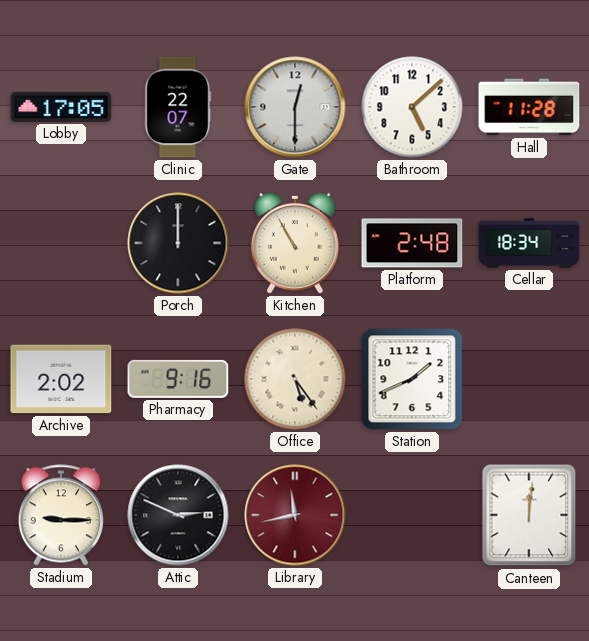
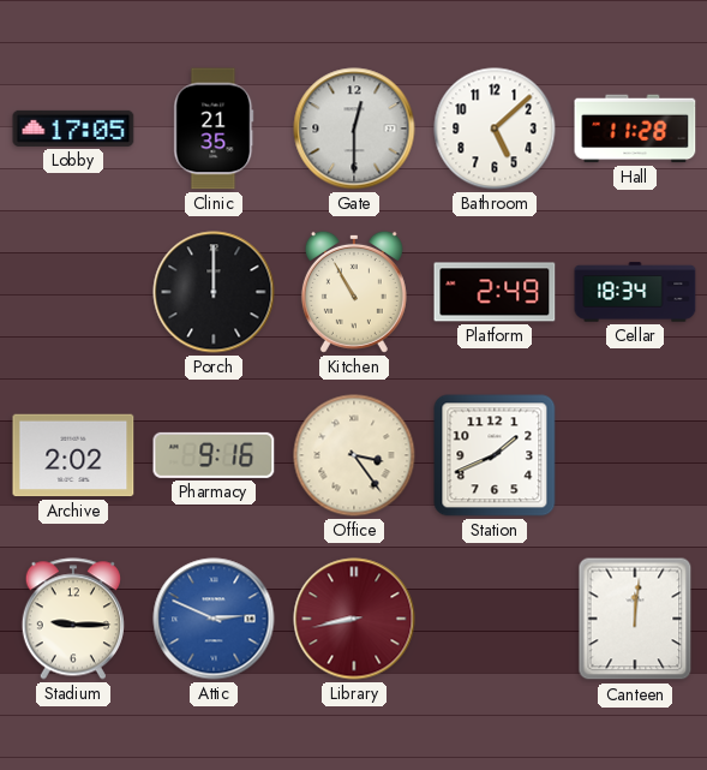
Clinic: 22:07 -> 21:35
Platform: 2:48 -> 2:49
Office: 5:24 -> 3:24
Attic dial: black -> blue
Library: 11:43 -> 8:43
